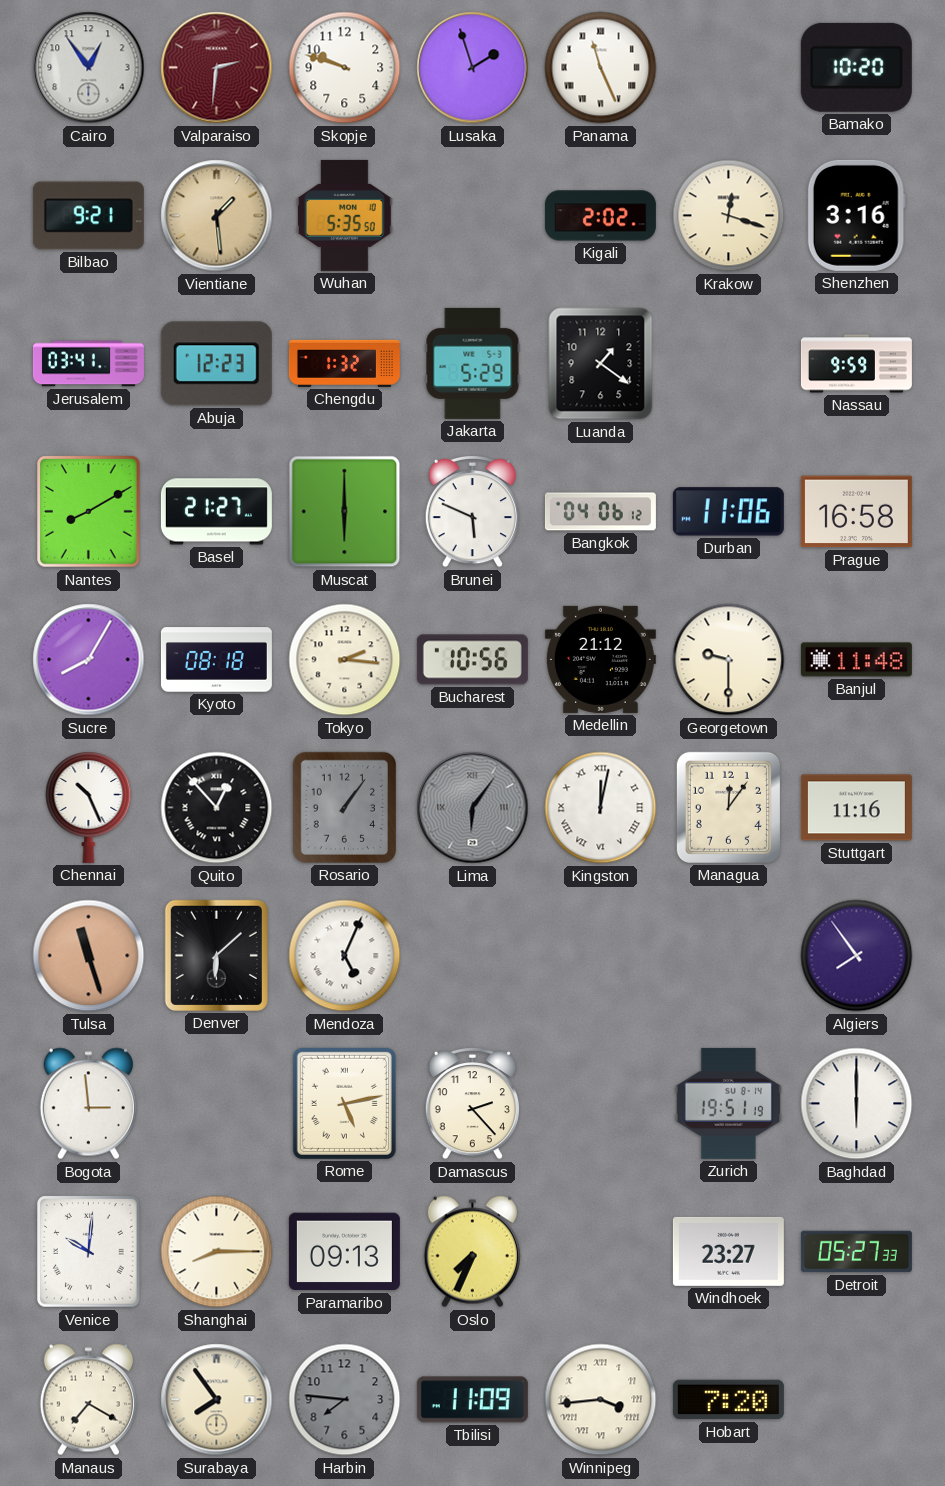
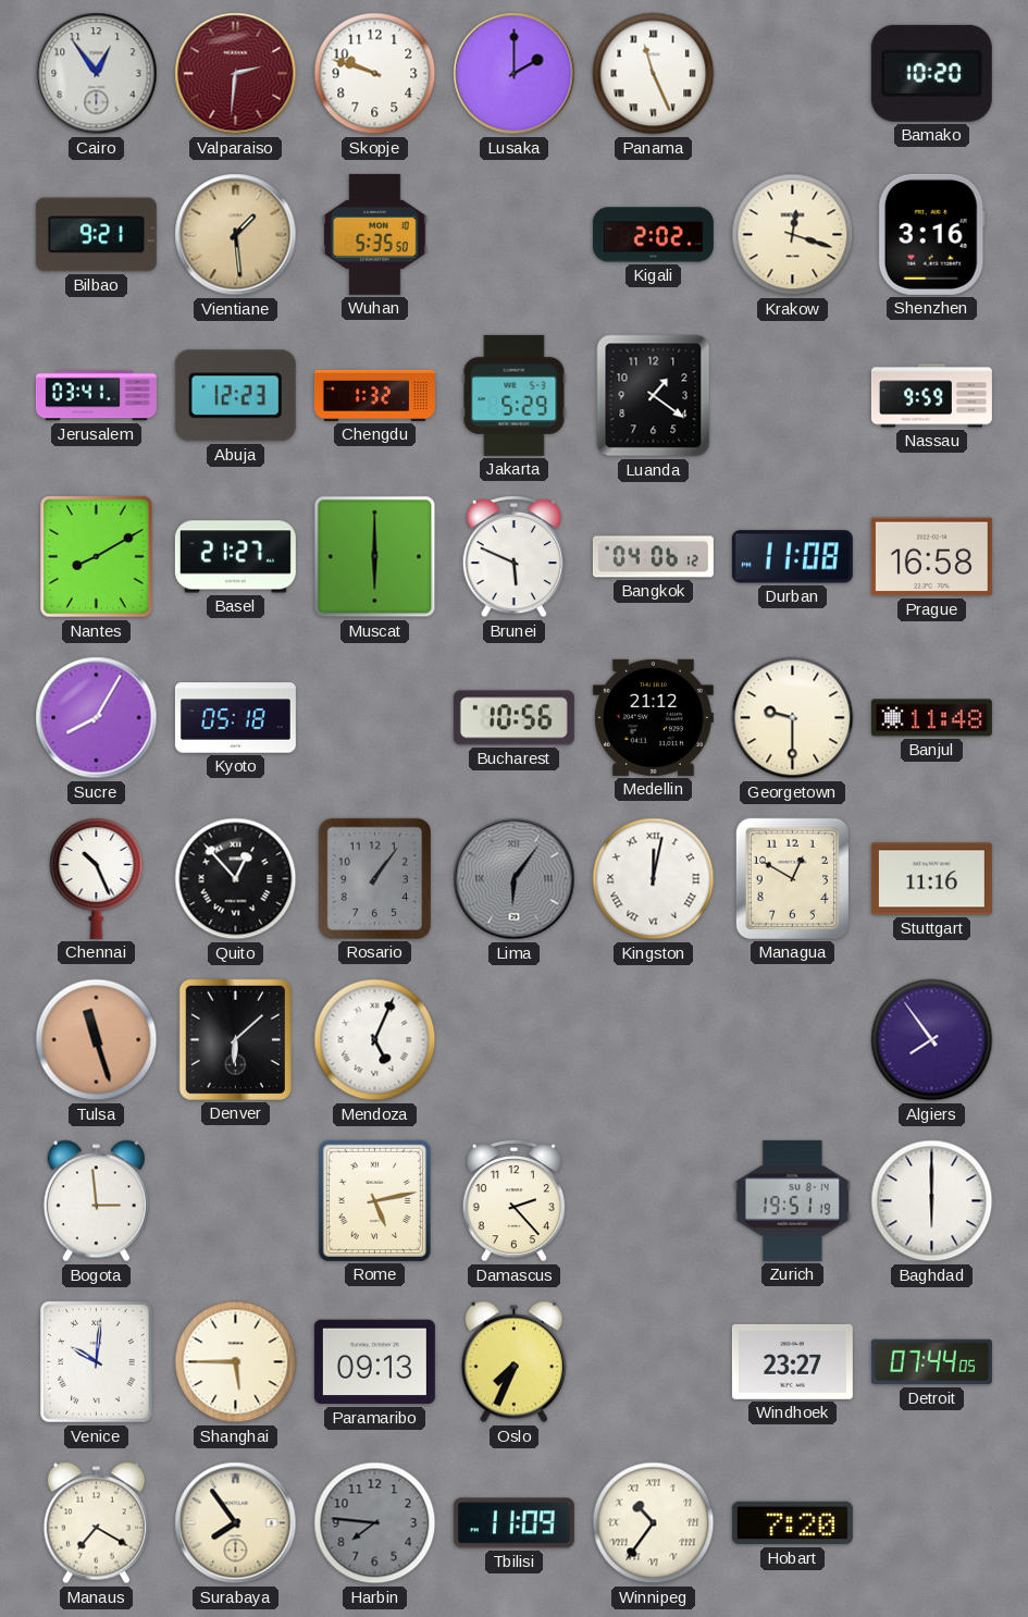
Lusaka: 1:57 -> 2:00
Durban: 11:06 -> 11:08
Kyoto: 08:18 -> 05:18
Tokyo: 2:16 -> none
Managua: 12:06 -> 12:50
Shanghai: 8:15 -> 5:45
Detroit: 05:27 -> 07:44
Winnipeg: 3:44 -> 10:36
